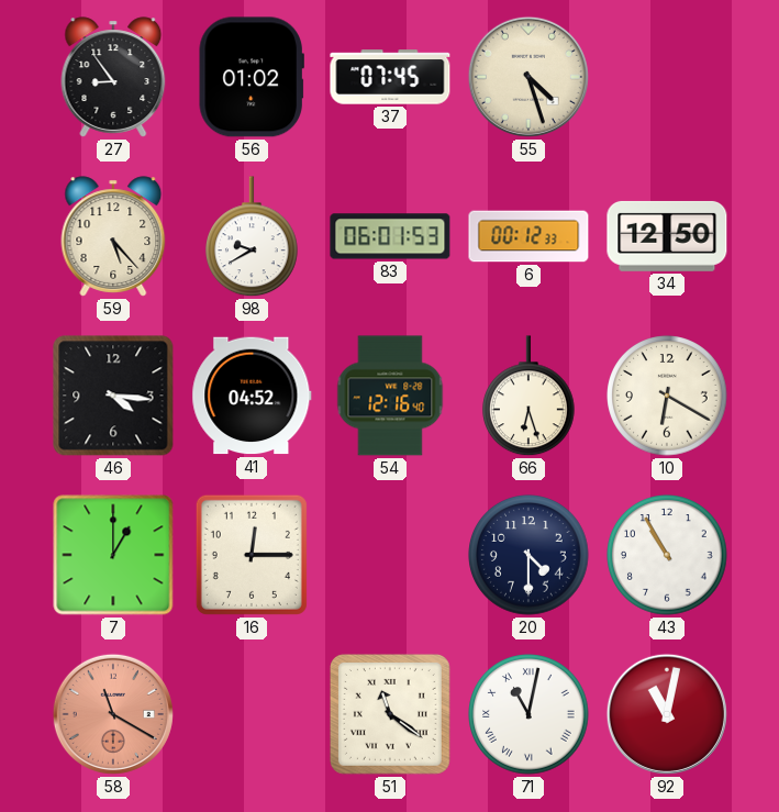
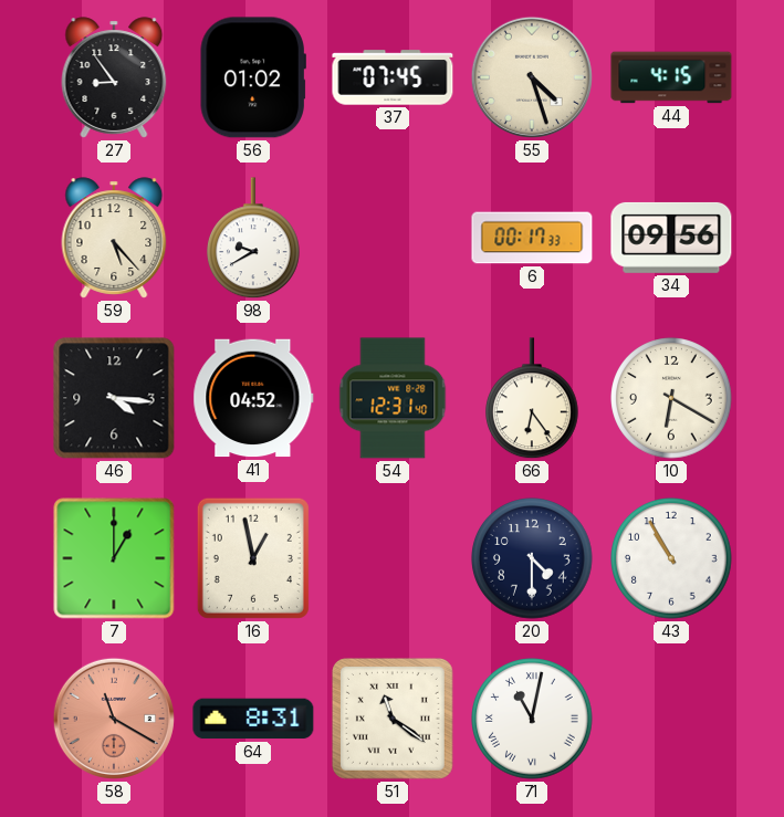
44: none -> 4:15
83: 06:01 -> none
6: 00:12 -> 00:17
34: 12:50 -> 09:56
54: 12:16 -> 12:31
66: 6:27 -> 6:24
16: 12:15 -> 12:58
64: none -> 8:31
92: 11:02 -> none
